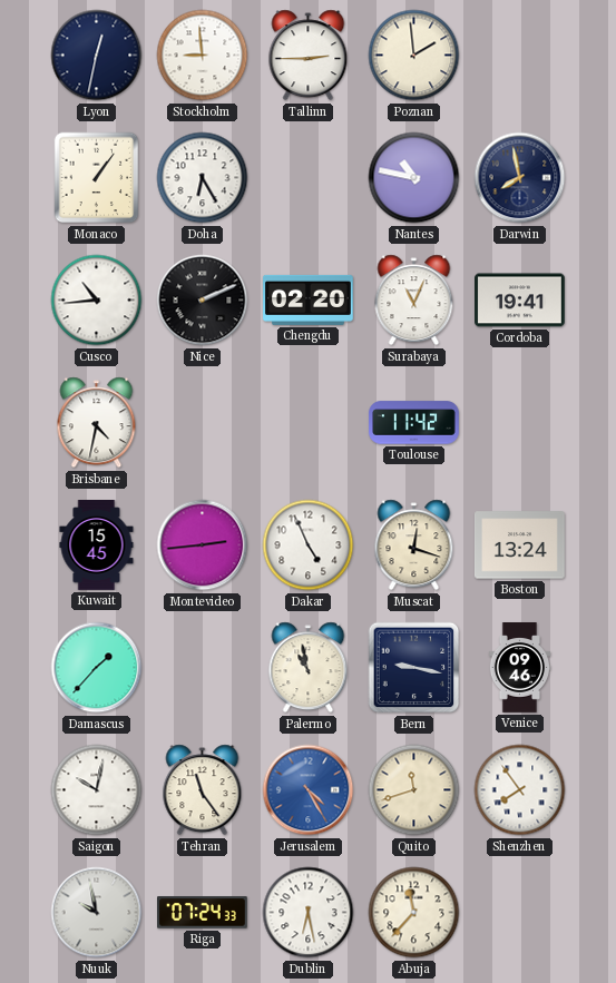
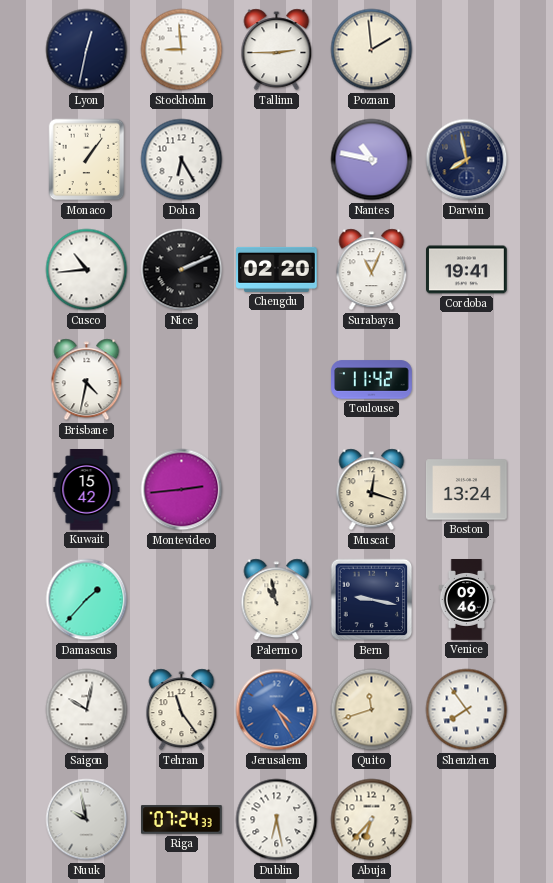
Kuwait: 15:45 -> 15:42
Dakar: 4:56 -> none
Abuja: 11:37 -> 6:37
